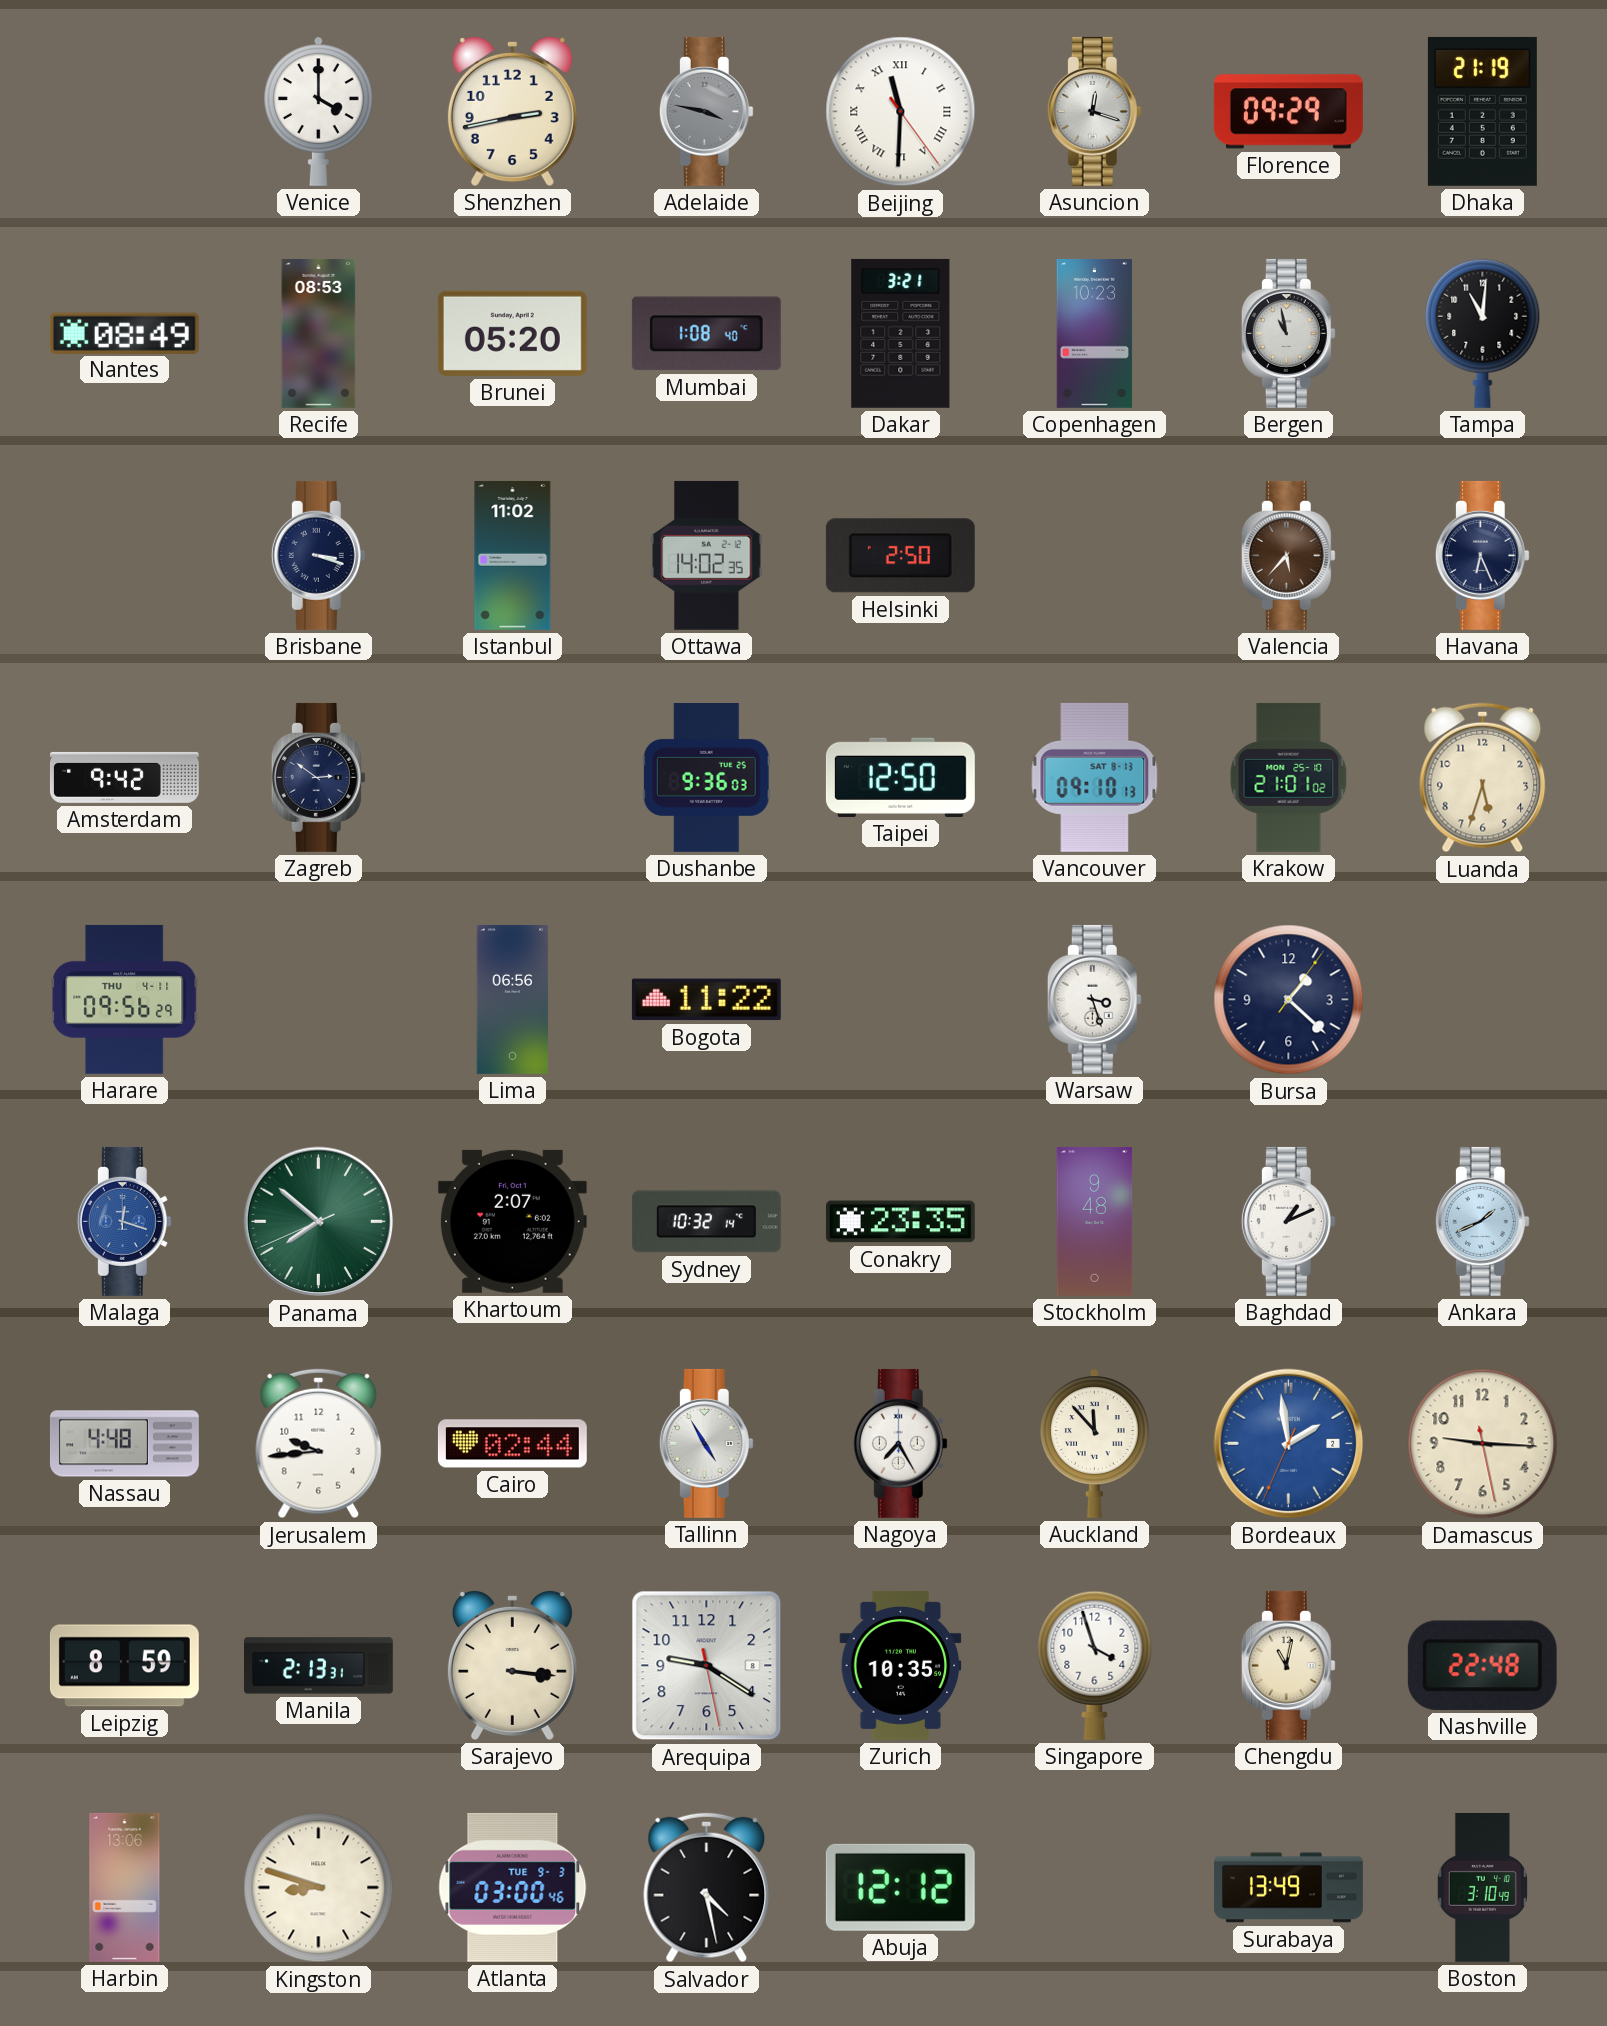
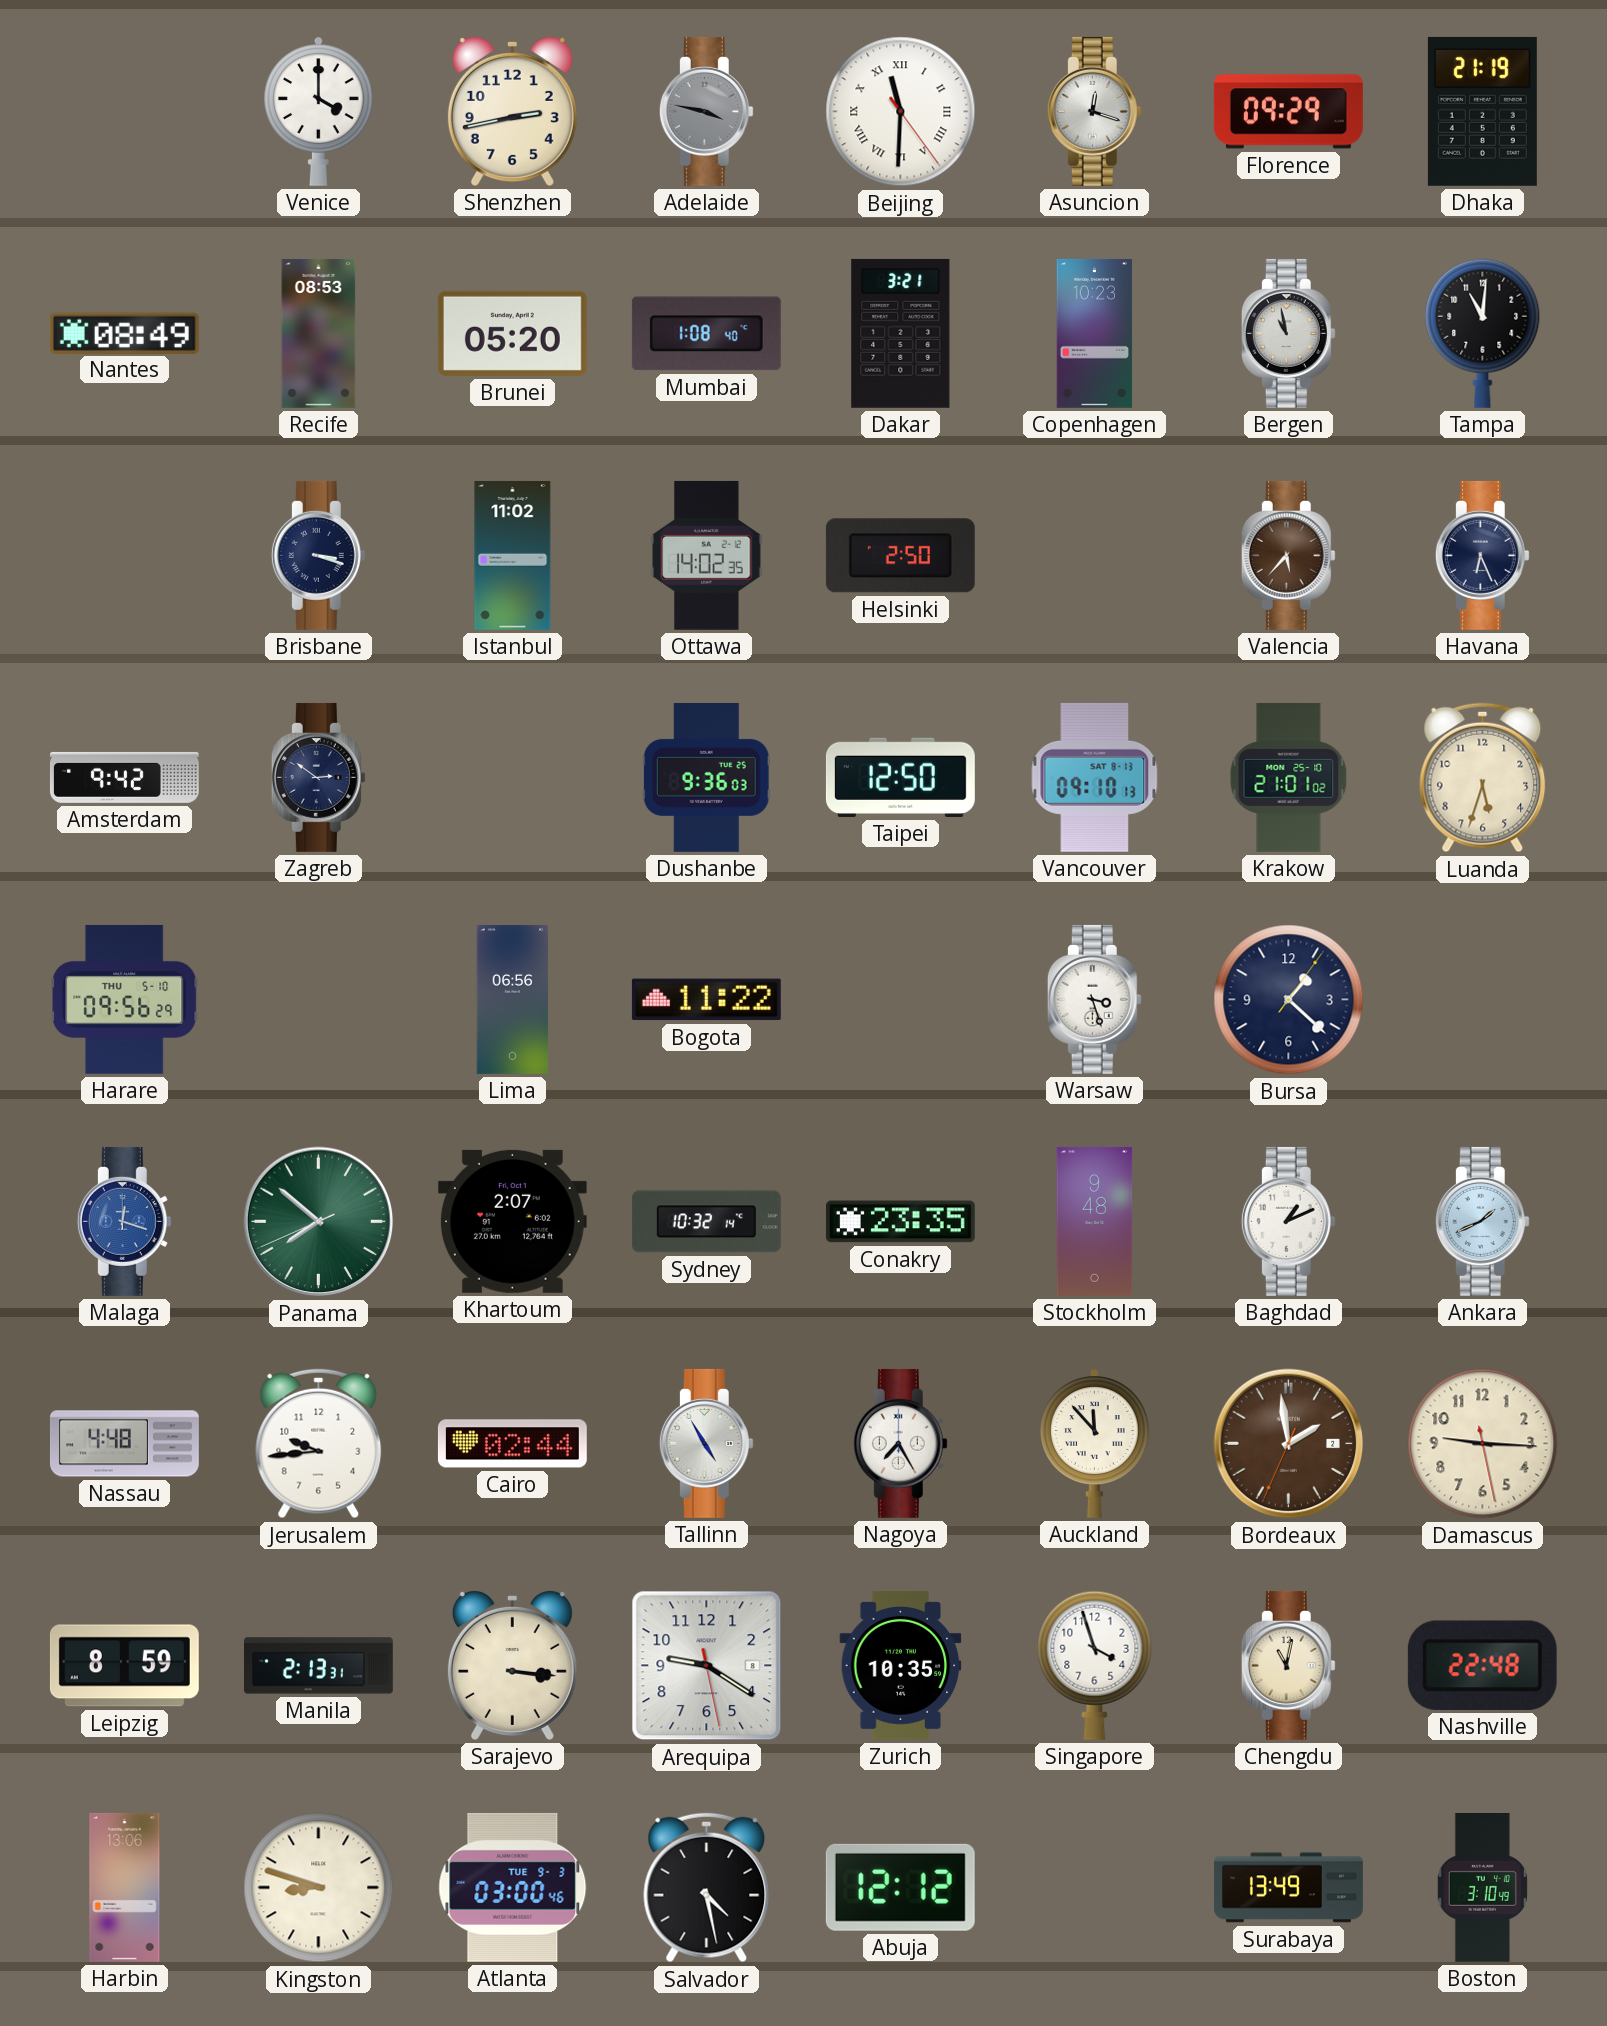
Harare date: THU 4-11 -> THU 5-10
Bordeaux dial: blue -> brown
